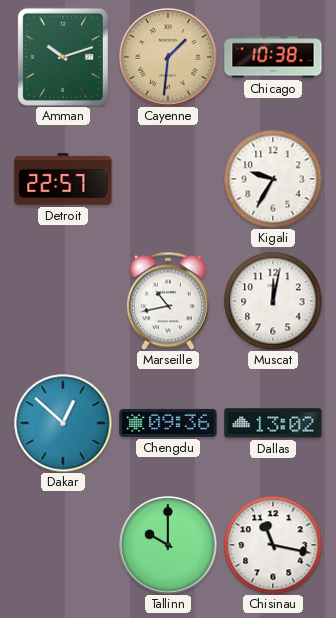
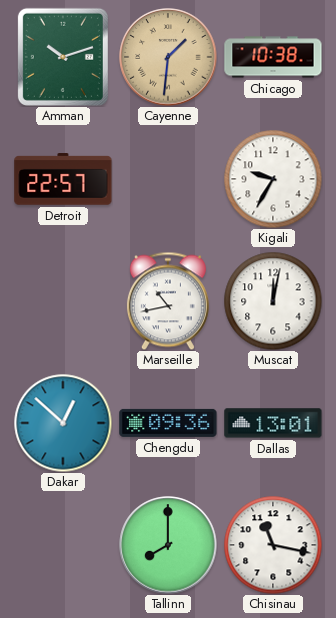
Dallas: 13:02 -> 13:01
Tallinn: 10:00 -> 8:00
